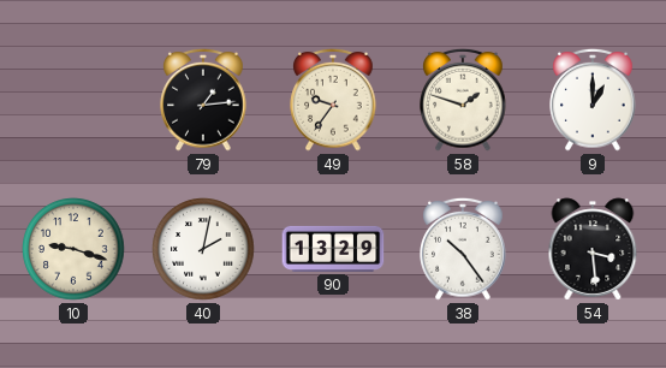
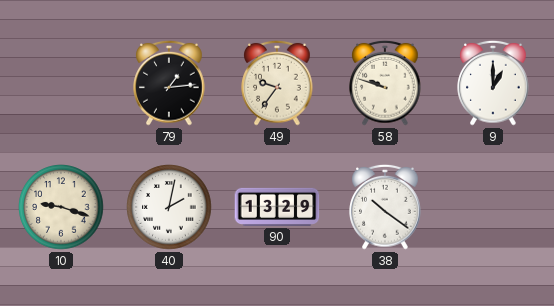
58: 1:48 -> 9:48
38: 10:24 -> 10:21
54: 3:29 -> none
